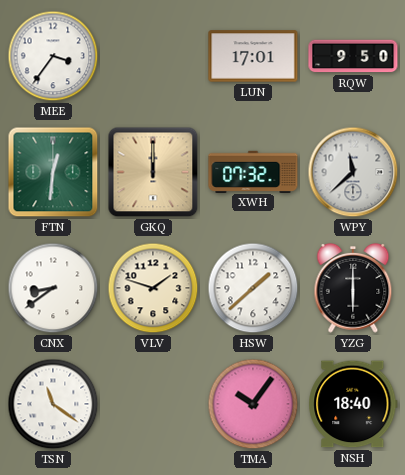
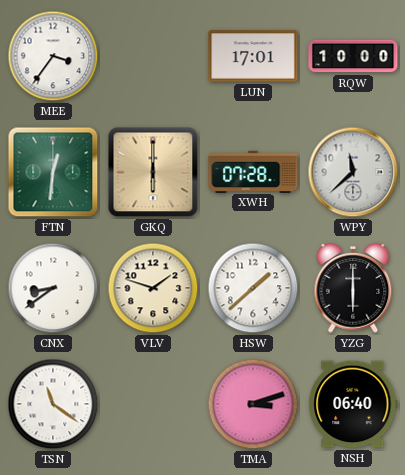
RQW: 9:50 -> 10:00
GKQ: 12:00 -> 6:00
XWH: 07:32 -> 07:28
TMA: 10:06 -> 3:12
NSH: 18:40 -> 06:40
